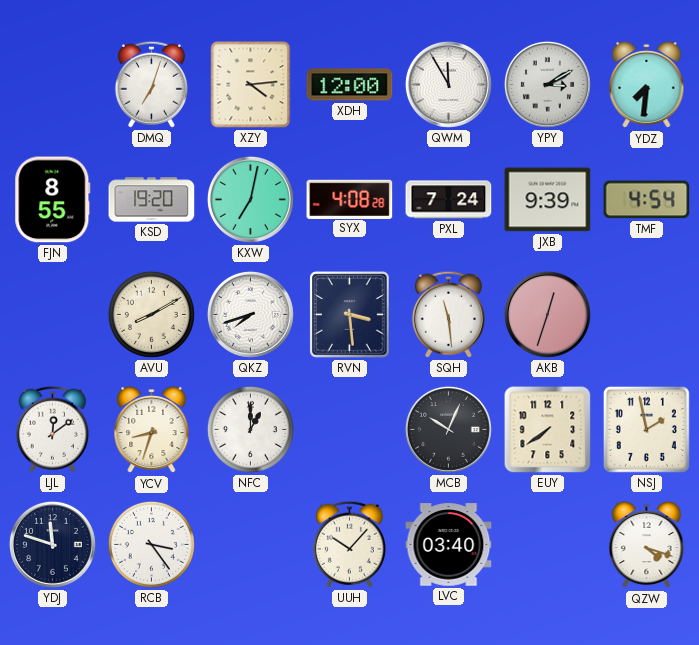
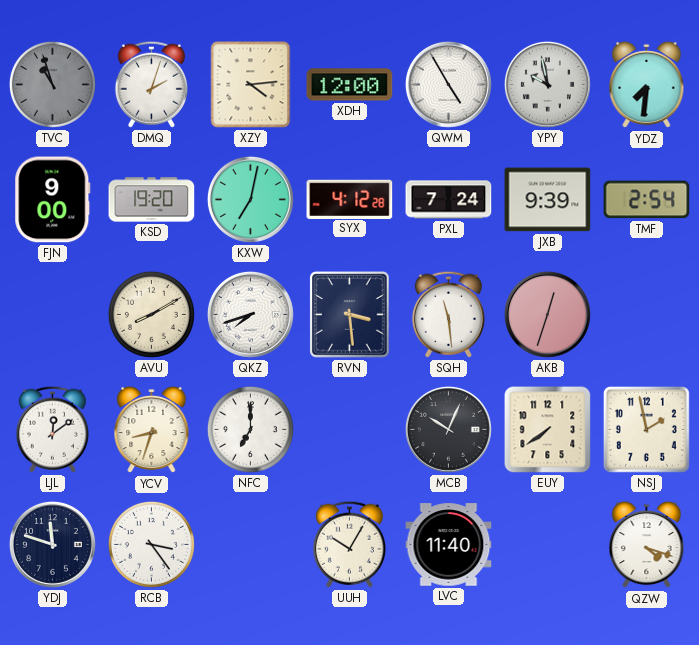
TVC: none -> 10:57
DMQ: 7:03 -> 2:03
QWM: 11:55 -> 4:55
YPY: 3:10 -> 9:58
FJN: 8:55 -> 9:00
SYX: 4:08 -> 4:12
TMF: 4:54 -> 2:54
NFC: 1:00 -> 7:00
UUH: 10:07 -> 10:05
LVC: 03:40 -> 11:40
